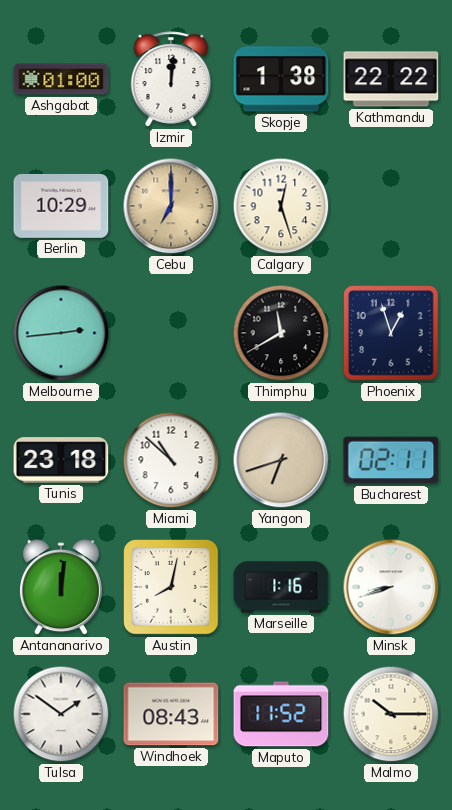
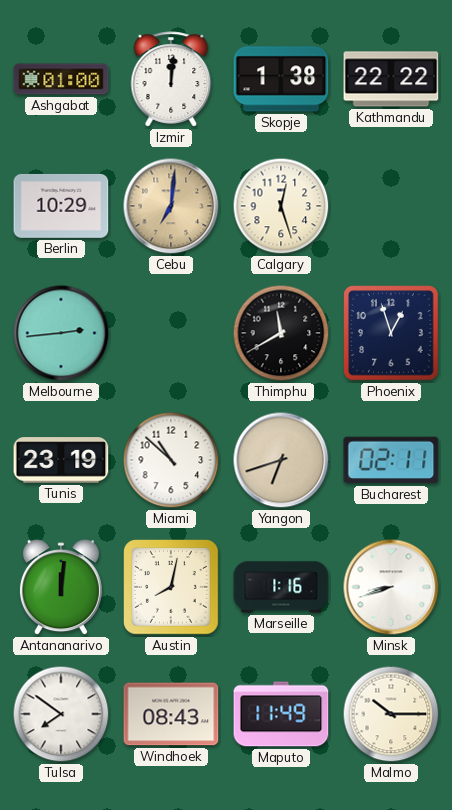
Cebu: 7:00 -> 7:01
Tunis: 23:18 -> 23:19
Tulsa: 1:51 -> 7:51
Maputo: 11:52 -> 11:49
